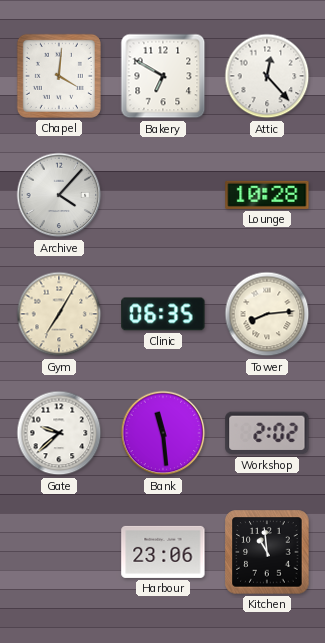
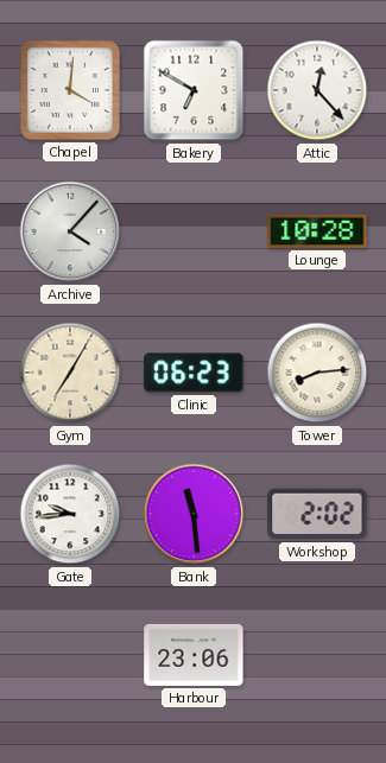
Clinic: 06:35 -> 06:23
Gate: 9:38 -> 9:44
Kitchen: 10:59 -> none
